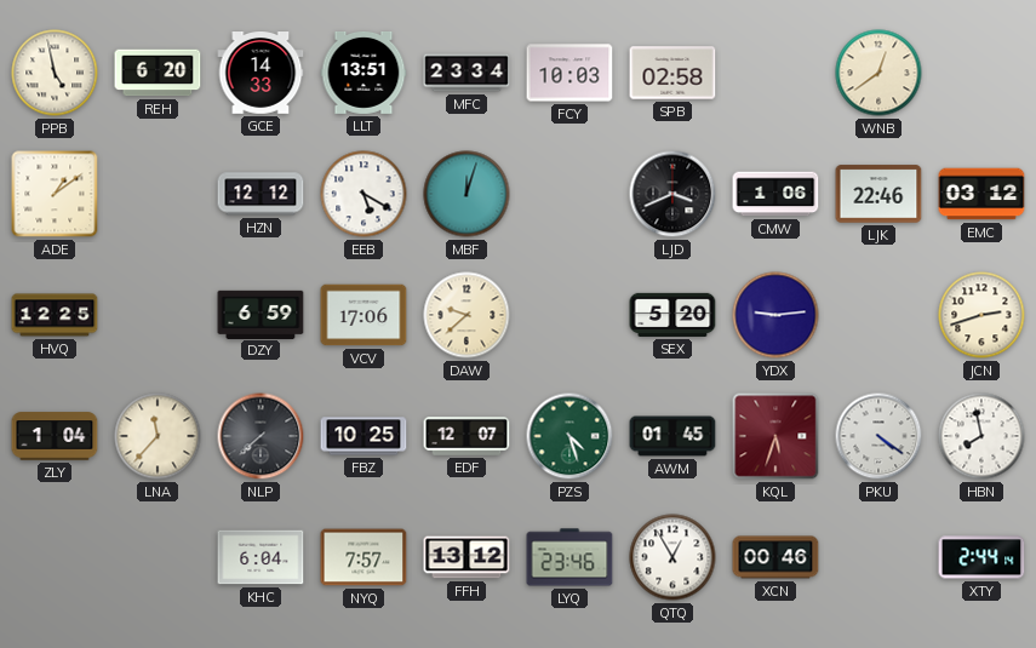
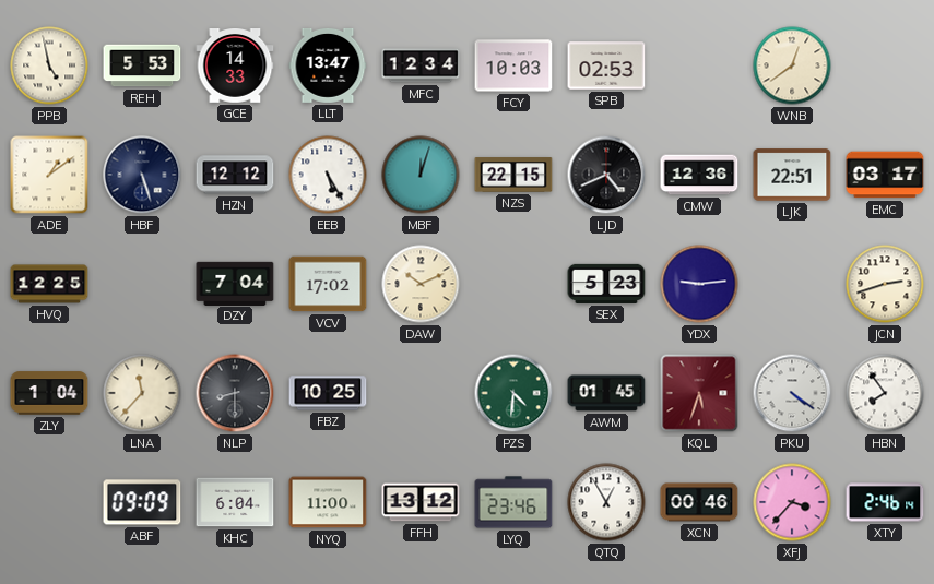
REH: 6:20 -> 5:53
LLT: 13:51 -> 13:47
MFC: 23:34 -> 12:34
SPB: 02:58 -> 02:53
HBF: none -> 5:27
EEB: 5:20 -> 5:25
NZS: none -> 22:15
LJD: 3:41 -> 4:41
CMW: 1:06 -> 12:36
LJK: 22:46 -> 22:51
EMC: 03:12 -> 03:17
DZY: 6:59 -> 7:04
VCV: 17:06 -> 17:02
DAW: 9:38 -> 10:11
SEX: 5:20 -> 5:23
NLP: 7:38 -> 8:30
EDF: 12:07 -> none
PZS: 4:27 -> 4:31
HBN: 7:58 -> 7:54
ABF: none -> 09:09
NYQ: 7:57 -> 11:00
XFJ: none -> 3:37
XTY: 2:44 -> 2:46
